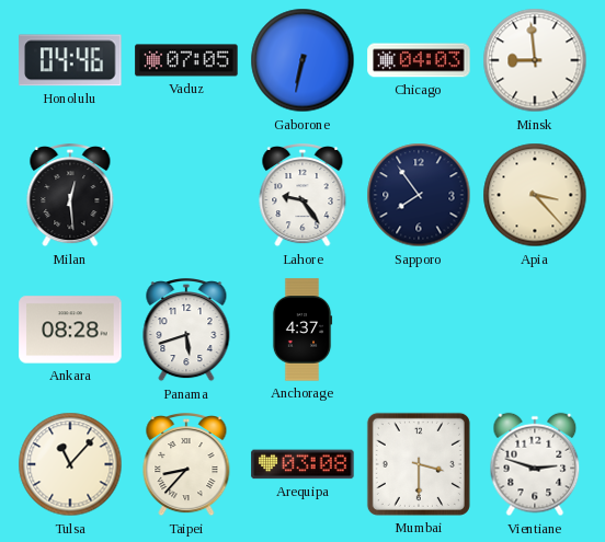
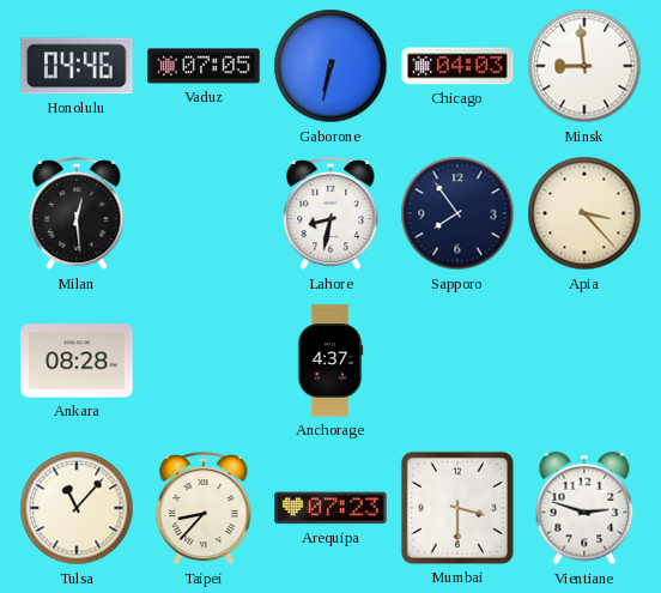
Lahore: 9:24 -> 8:32
Panama: 5:42 -> none
Arequipa: 03:08 -> 07:23
